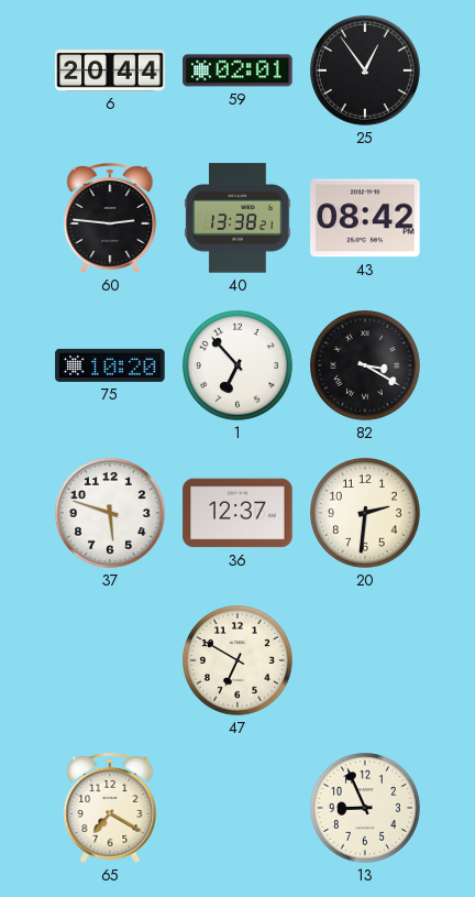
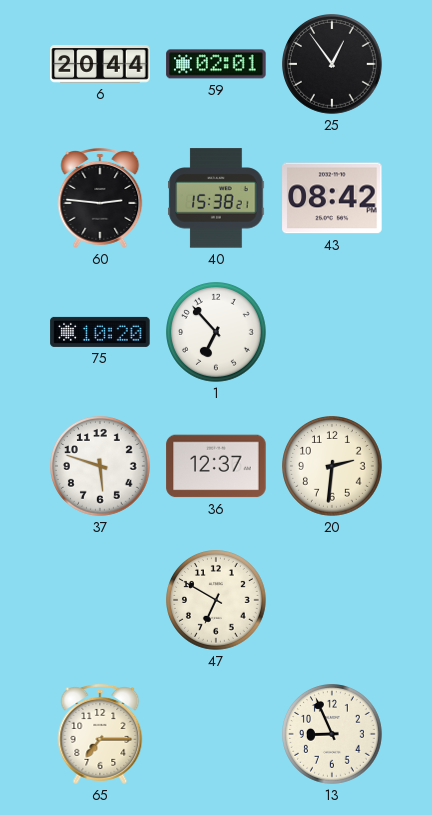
40: 13:38 -> 15:38
82: 3:20 -> none
65: 7:20 -> 7:15
